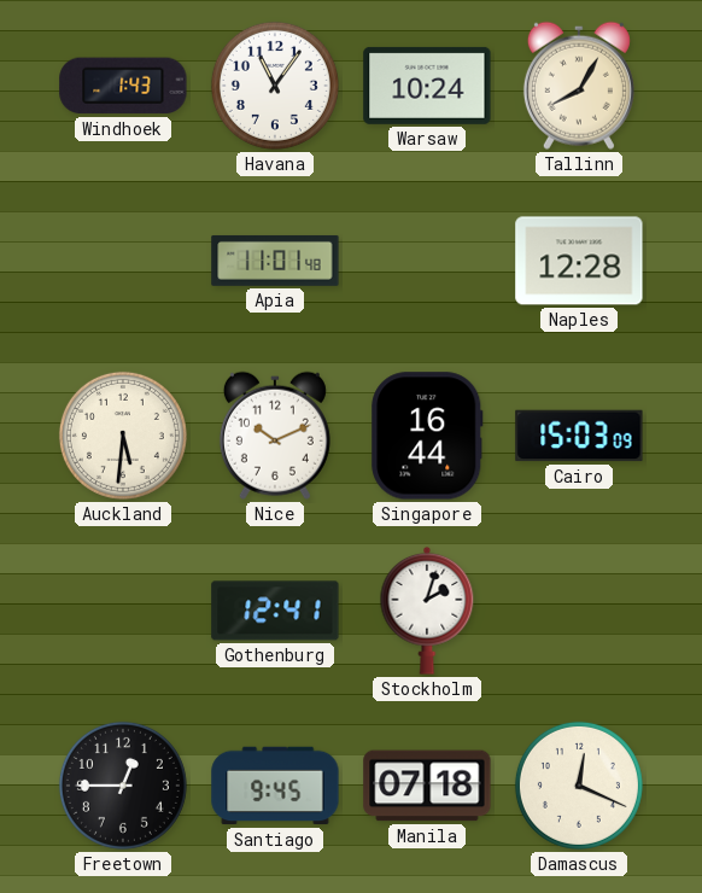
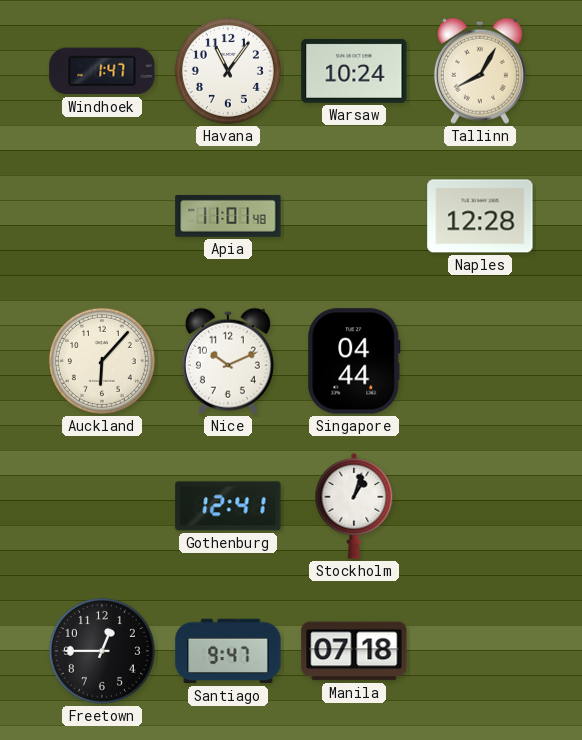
Windhoek: 1:43 -> 1:47
Auckland: 5:31 -> 6:07
Singapore: 16:44 -> 04:44
Cairo: 15:03 -> none
Stockholm: 2:03 -> 1:03
Santiago: 9:45 -> 9:47
Damascus: 12:19 -> none
